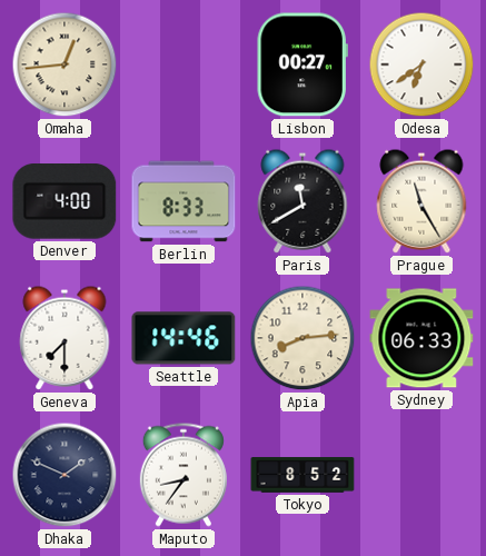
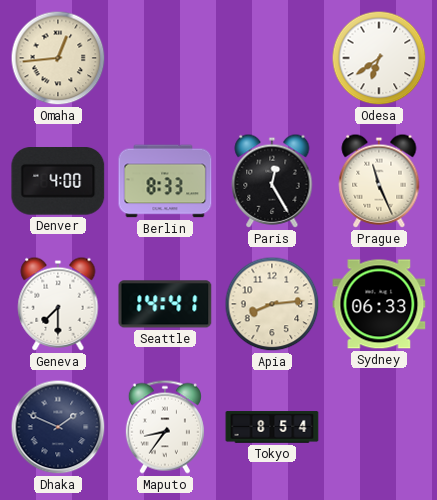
Lisbon: 00:27 -> none
Paris: 11:40 -> 12:25
Prague: 11:25 -> 11:26
Seattle: 14:46 -> 14:41
Tokyo: 8:52 -> 8:54
